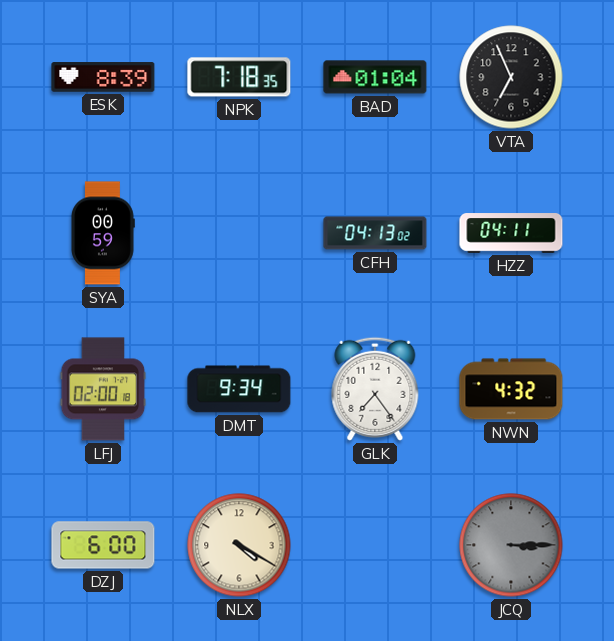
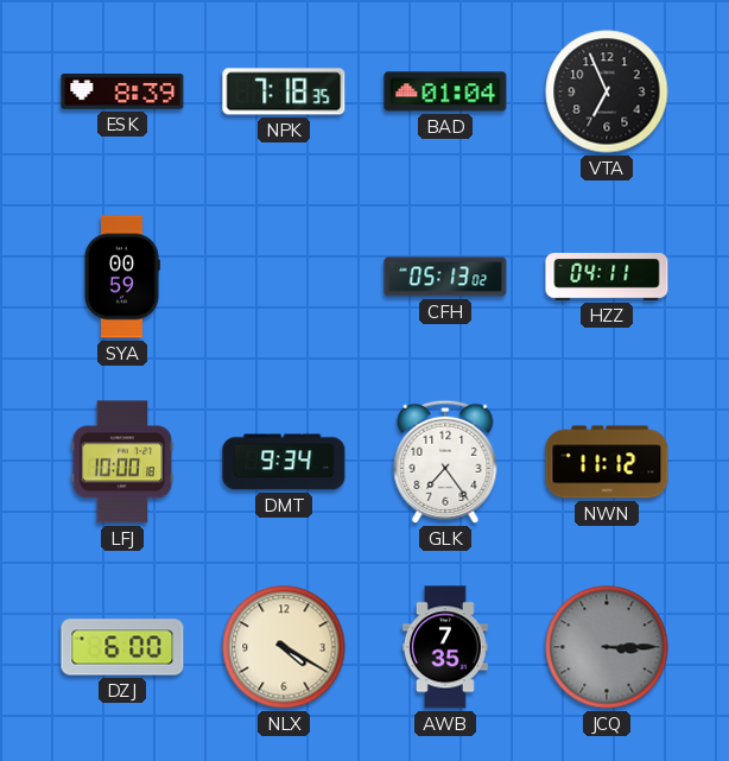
CFH: 04:13 -> 05:13
LFJ: 02:00 -> 10:00
NWN: 4:32 -> 11:12
AWB: none -> 7:35
